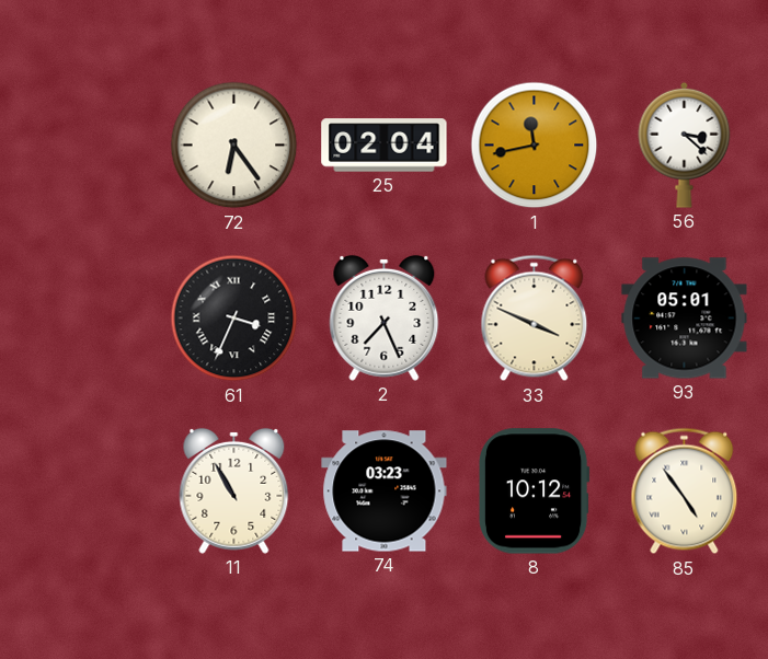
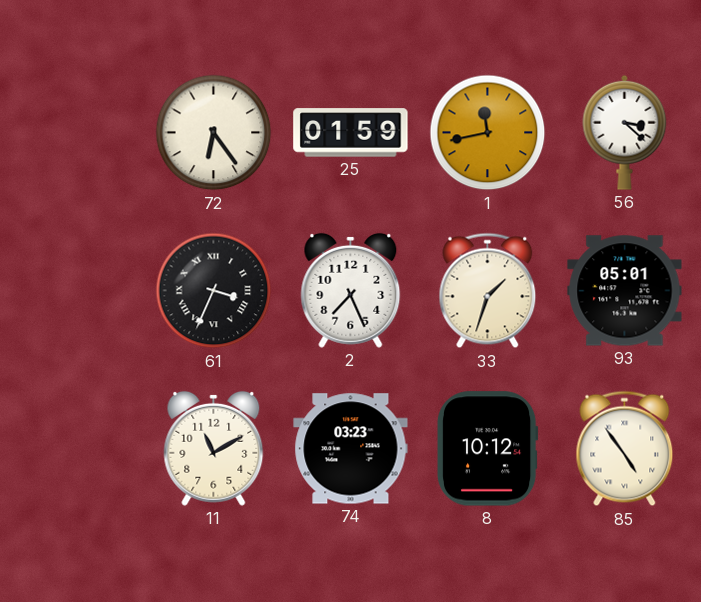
25: 02:04 -> 01:59
33: 3:49 -> 1:33
11: 10:55 -> 11:10
